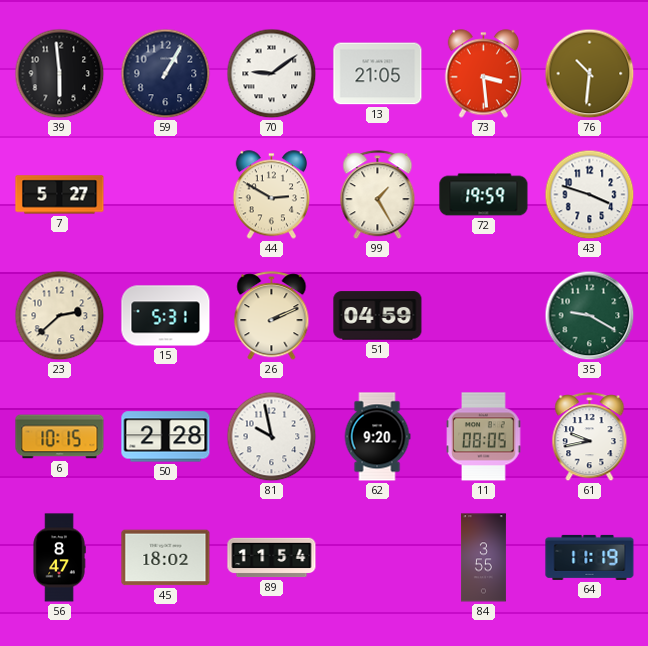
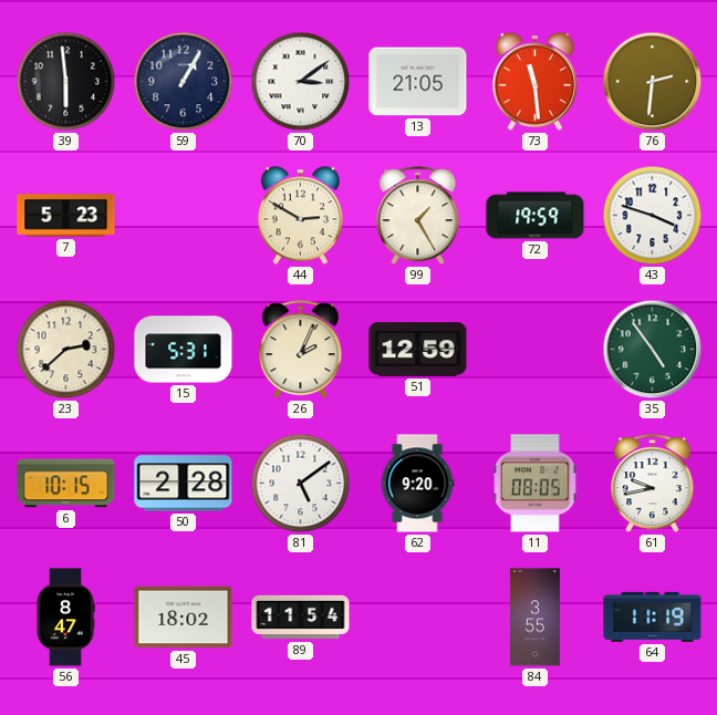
70: 9:09 -> 3:09
73: 3:29 -> 11:29
76: 10:31 -> 2:31
7: 5:27 -> 5:23
26: 2:11 -> 2:04
51: 04:59 -> 12:59
35: 9:20 -> 4:54
81: 9:58 -> 5:09
